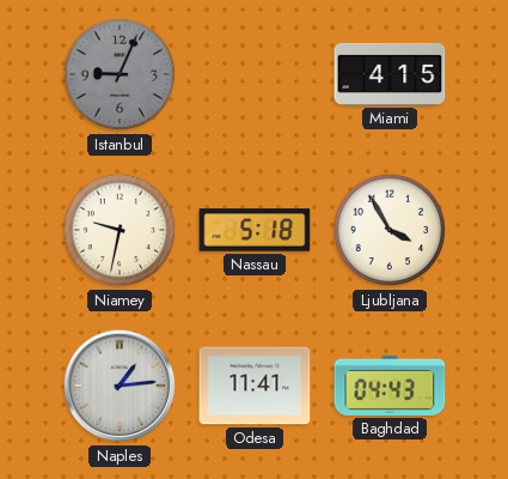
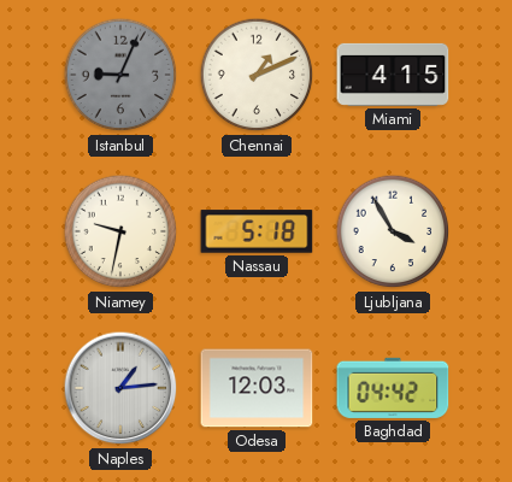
Chennai: none -> 1:11
Odesa: 11:41 -> 12:03
Baghdad: 04:43 -> 04:42
